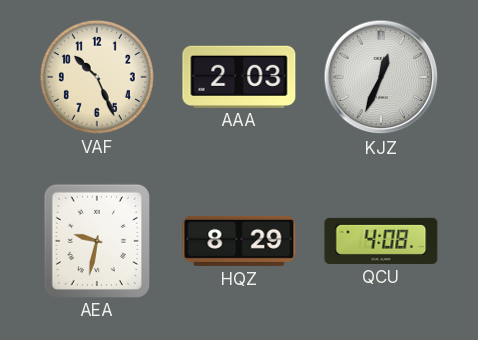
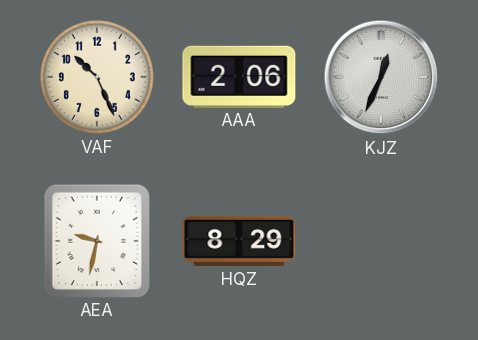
AAA: 2:03 -> 2:06
QCU: 4:08 -> none
